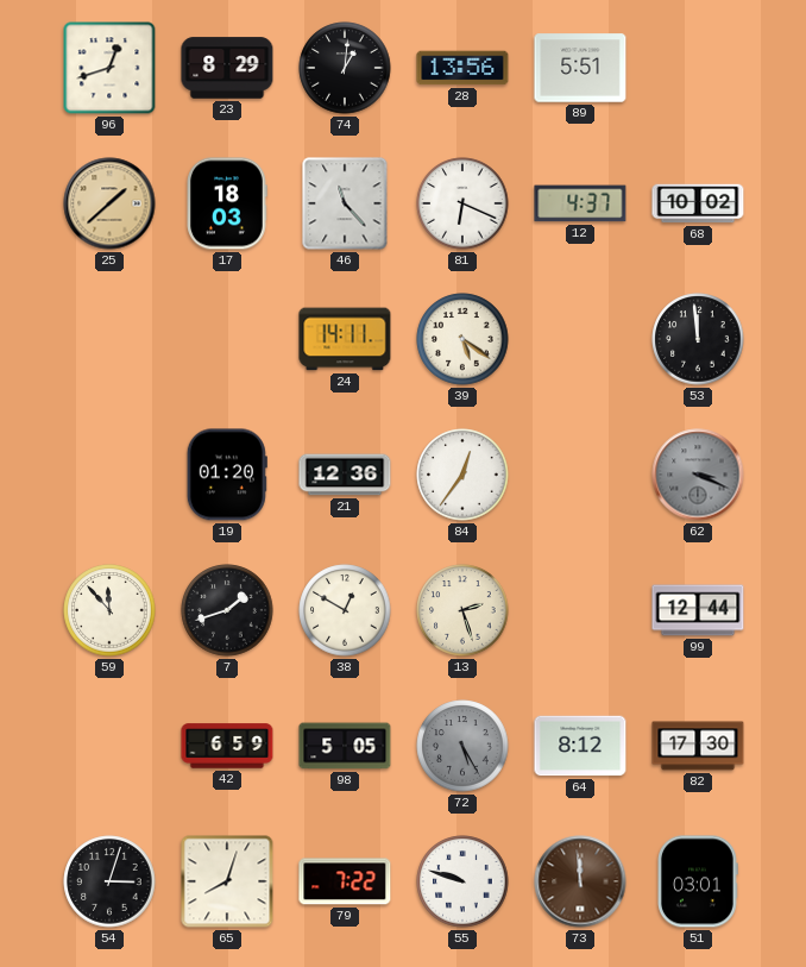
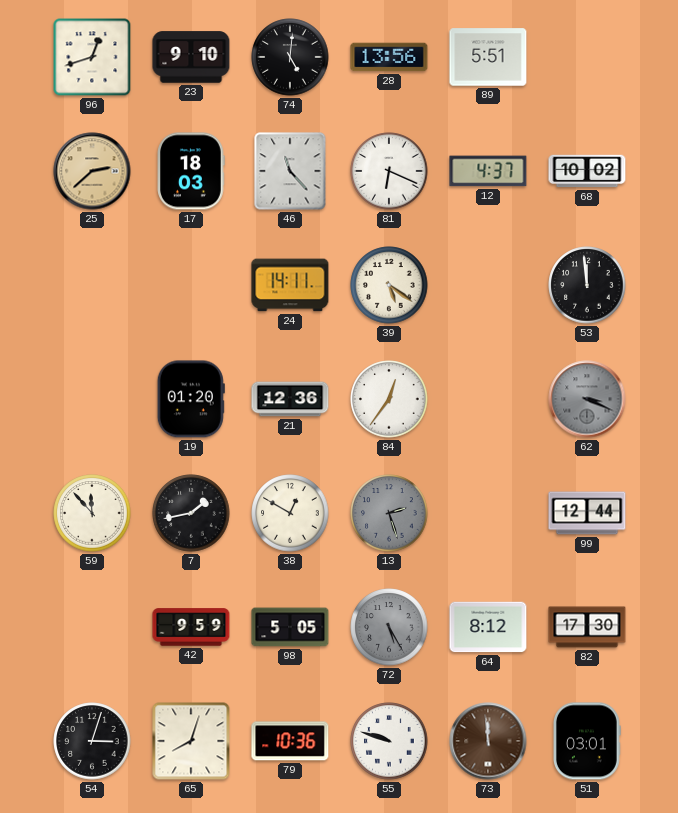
23: 8:29 -> 9:10
74: 1:01 -> 5:01
25: 1:38 -> 2:38
7: 1:42 -> 1:43
13 dial: cream -> grey
42: 6:59 -> 9:59
79: 7:22 -> 10:36
